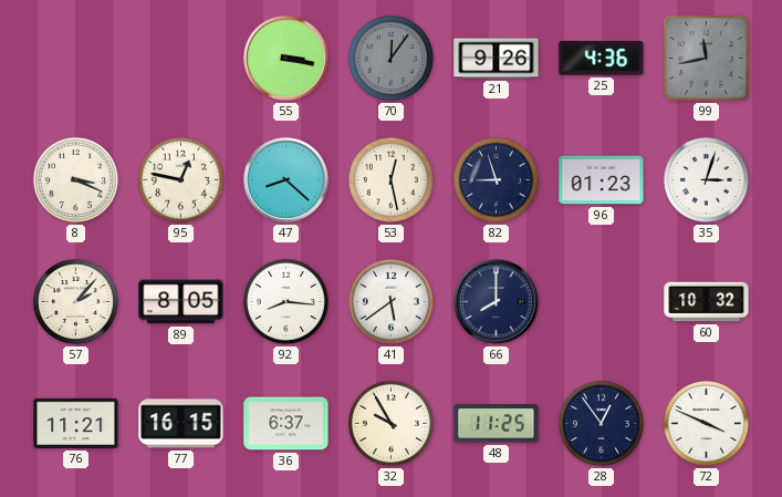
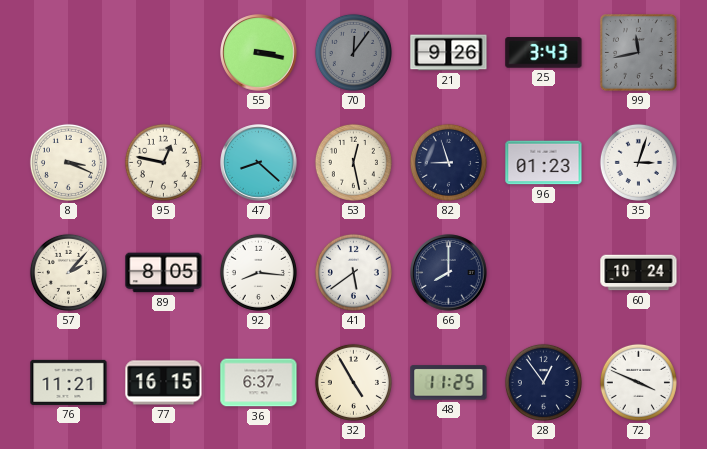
25: 4:36 -> 3:43
60: 10:32 -> 10:24
32: 9:55 -> 4:55
